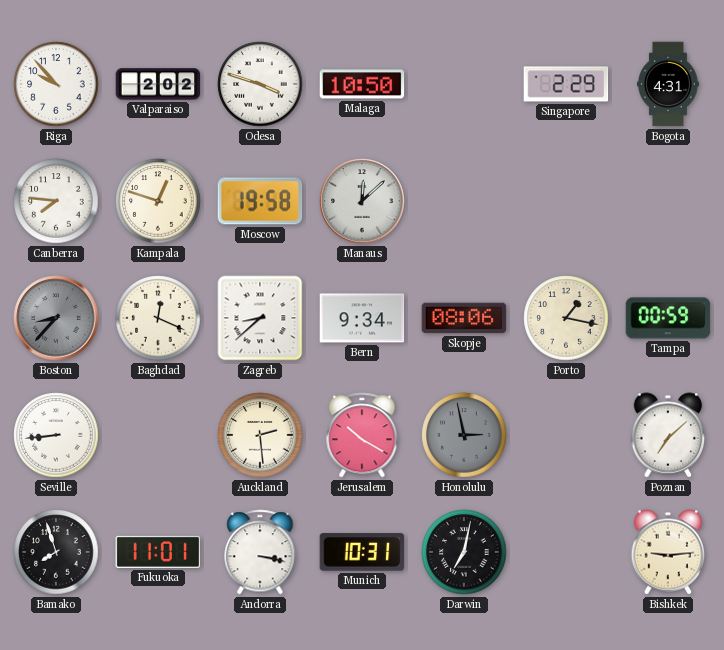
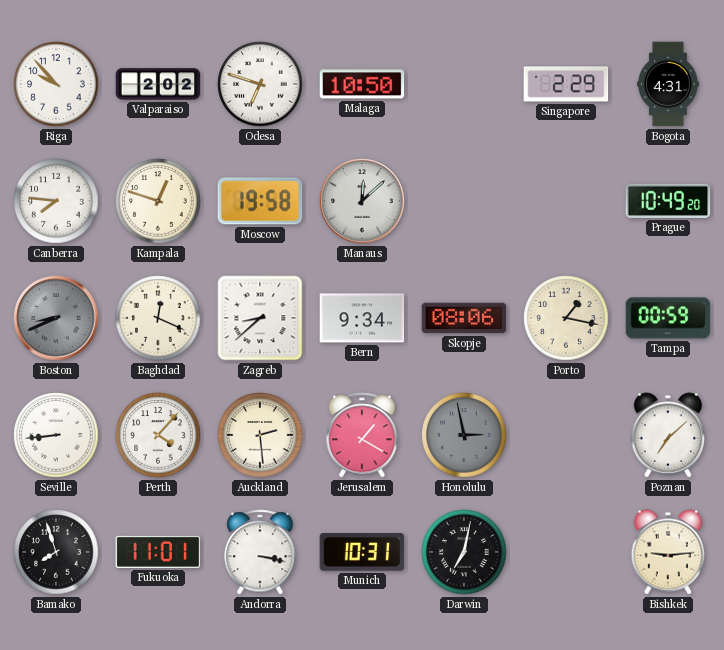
Odesa: 3:48 -> 6:48
Prague: none -> 10:49
Boston: 8:37 -> 8:41
Perth: none -> 4:07
Jerusalem: 10:20 -> 1:20
